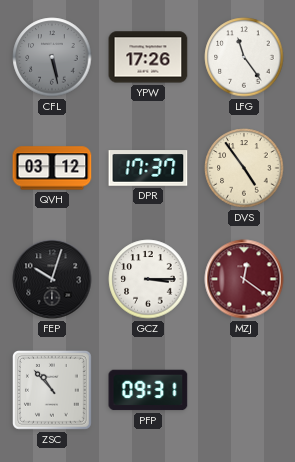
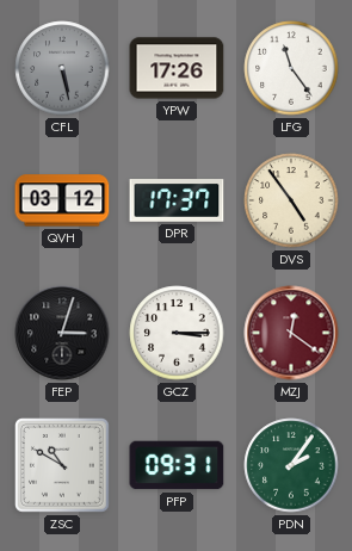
FEP: 10:03 -> 3:03
ZSC: 10:53 -> 10:50
PDN: none -> 2:06
